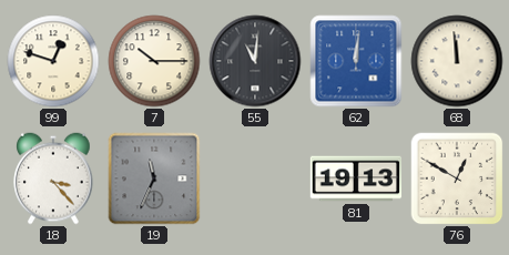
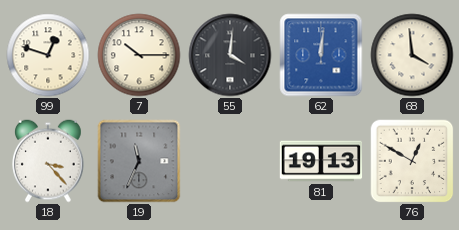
55: 11:01 -> 4:01
68: 11:59 -> 3:59
